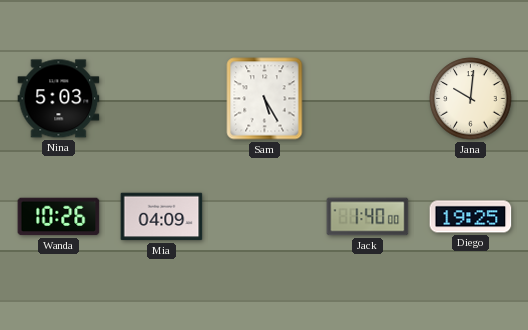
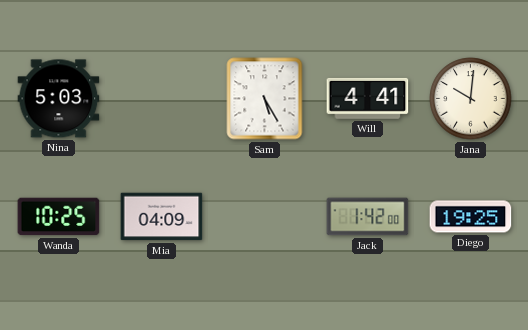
Will: none -> 4:41
Wanda: 10:26 -> 10:25
Jack: 1:40 -> 1:42
